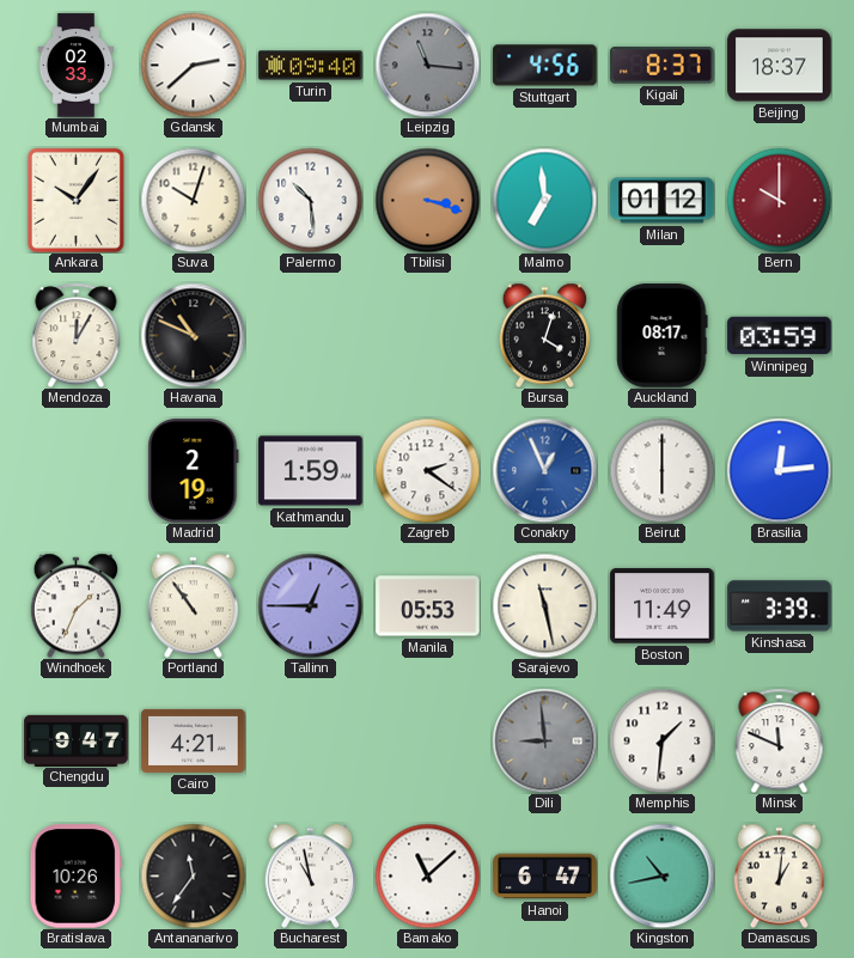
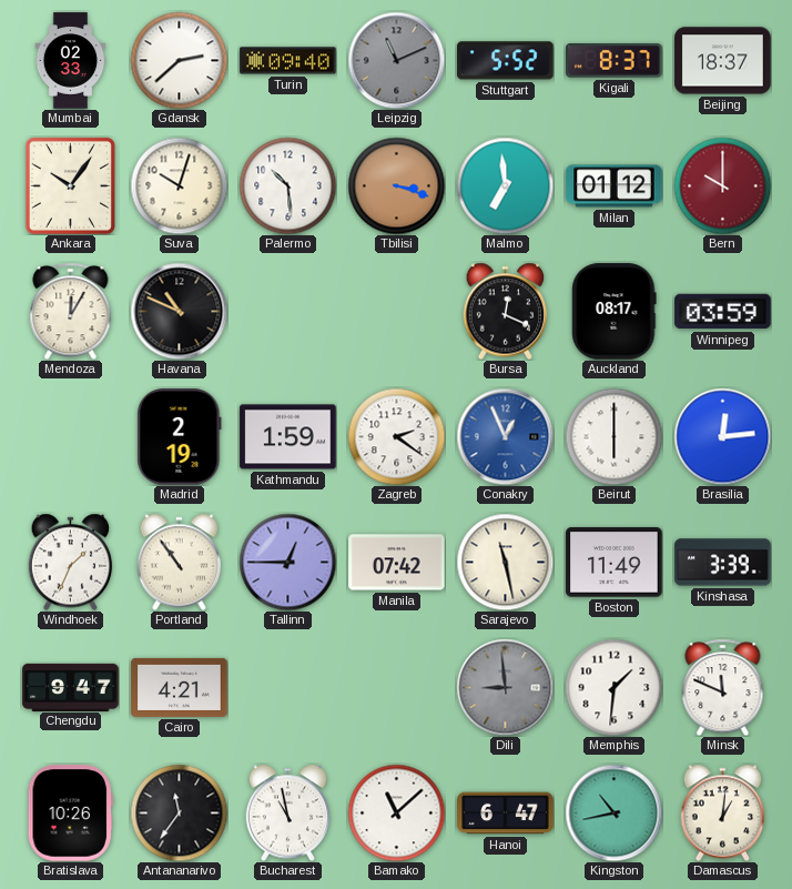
Leipzig: 11:16 -> 11:11
Stuttgart: 4:56 -> 5:52
Bursa: 4:03 -> 12:19
Manila: 05:53 -> 07:42
